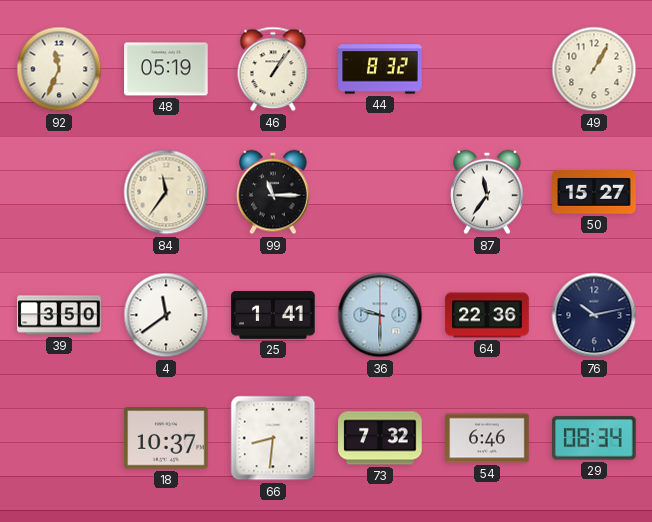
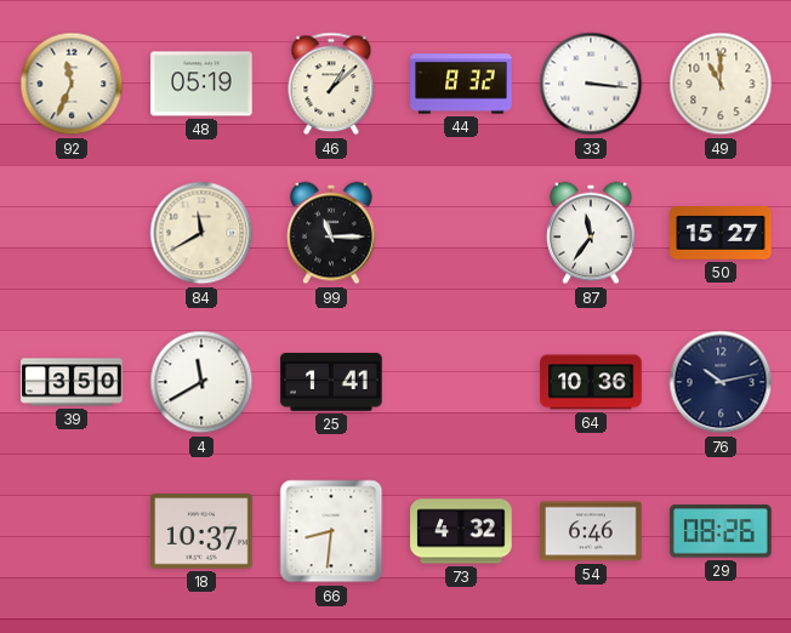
46: 1:06 -> 1:08
33: none -> 3:16
49: 1:05 -> 11:00
84: 11:36 -> 11:40
4: 11:39 -> 11:40
36: 9:30 -> none
64: 22:36 -> 10:36
73: 7:32 -> 4:32
29: 08:34 -> 08:26
